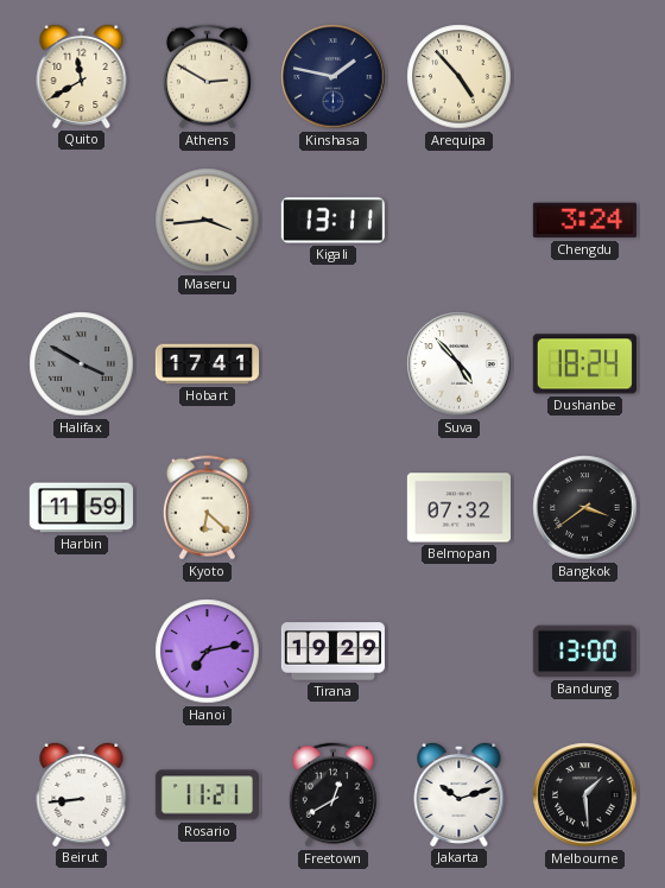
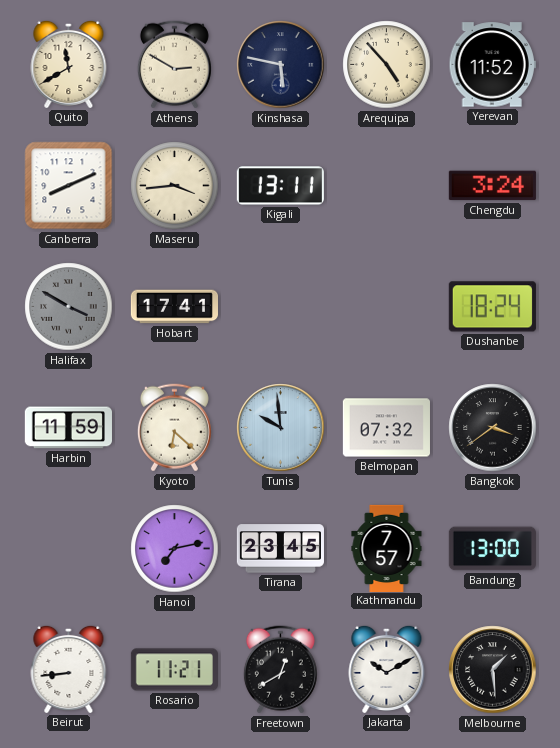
Kinshasa: 1:47 -> 5:47
Yerevan: none -> 11:52
Canberra: none -> 8:11
Suva: 4:53 -> none
Tunis: none -> 9:59
Tirana: 19:29 -> 23:45
Kathmandu: none -> 7:57
Jakarta: 10:12 -> 10:10
